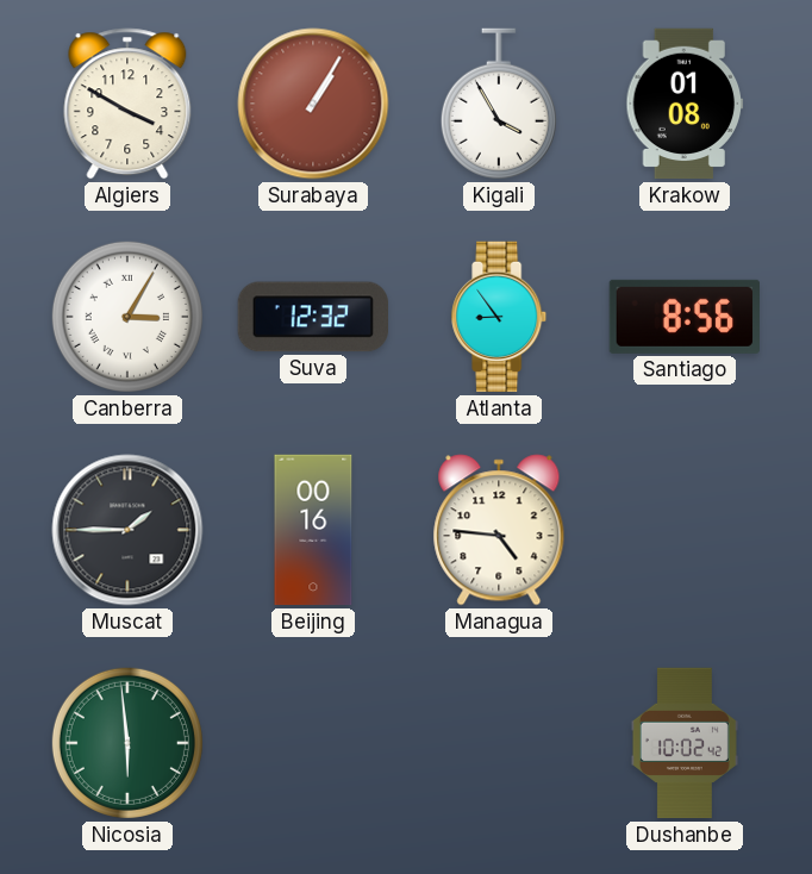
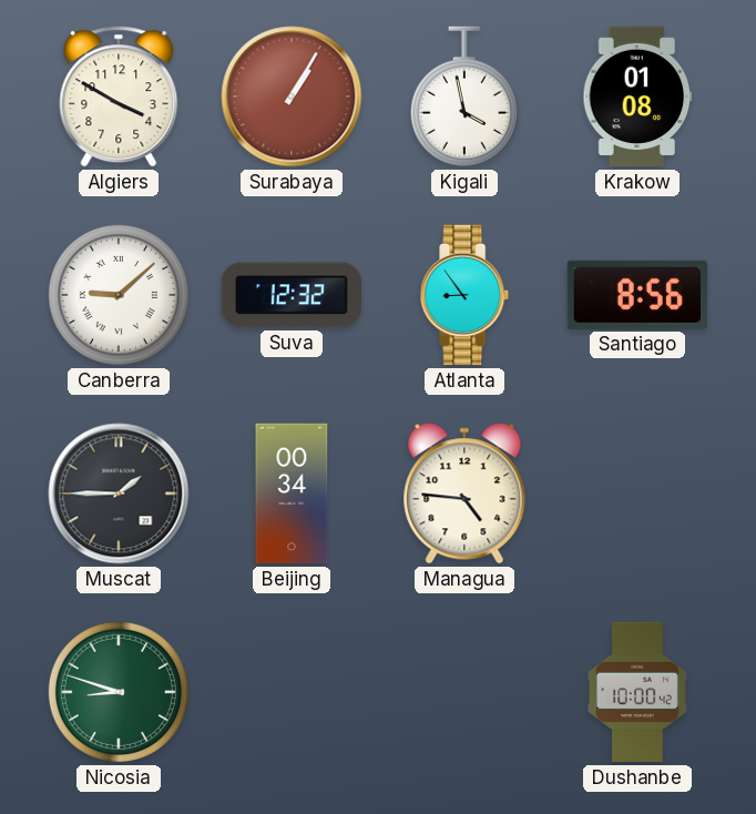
Kigali: 3:55 -> 3:58
Canberra: 3:05 -> 9:08
Beijing: 00:16 -> 00:34
Nicosia: 5:59 -> 8:48
Dushanbe: 10:02 -> 10:00
